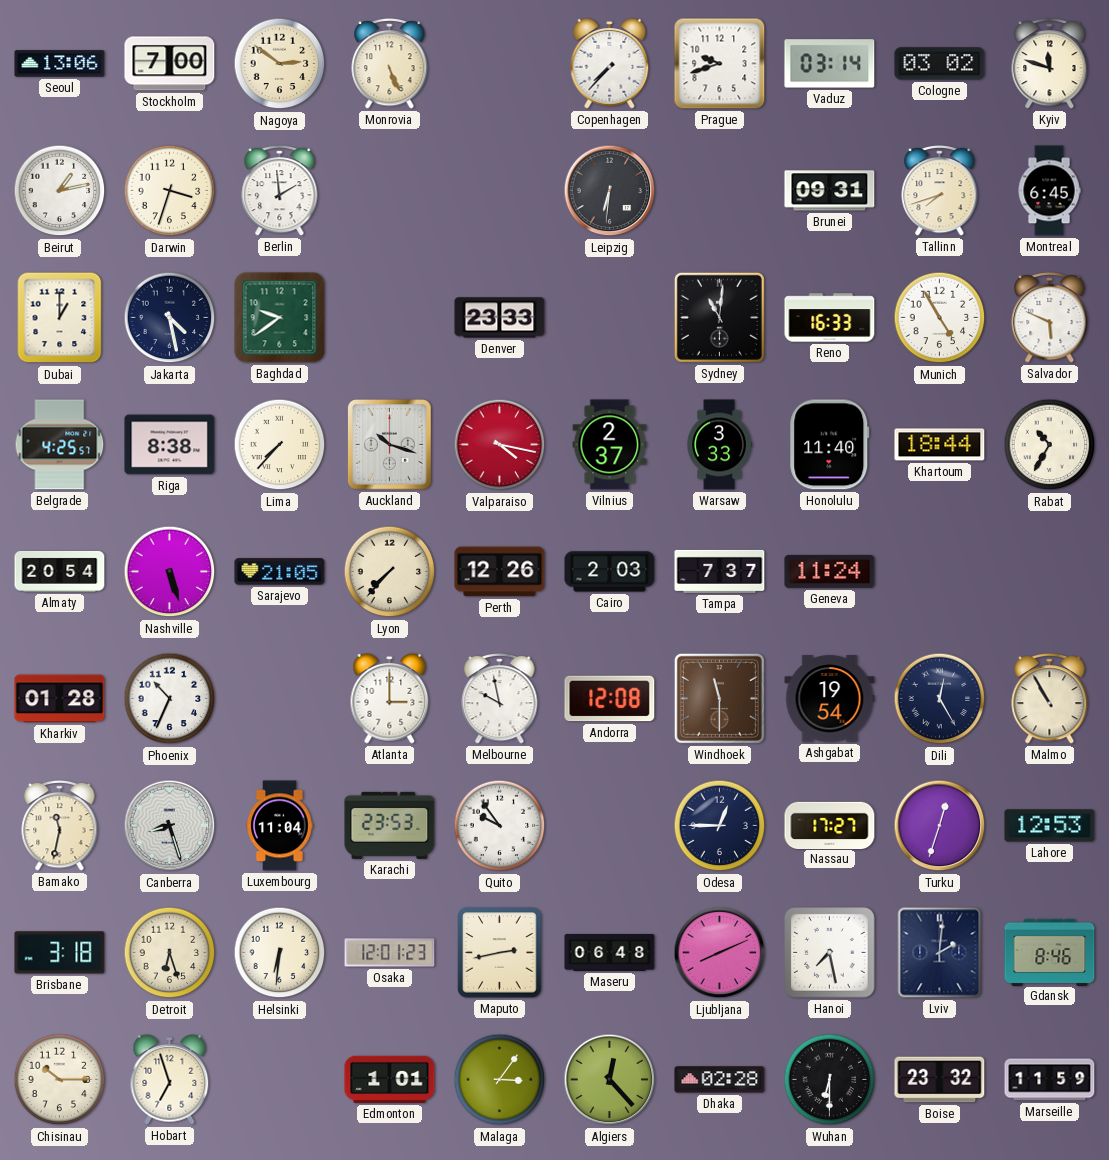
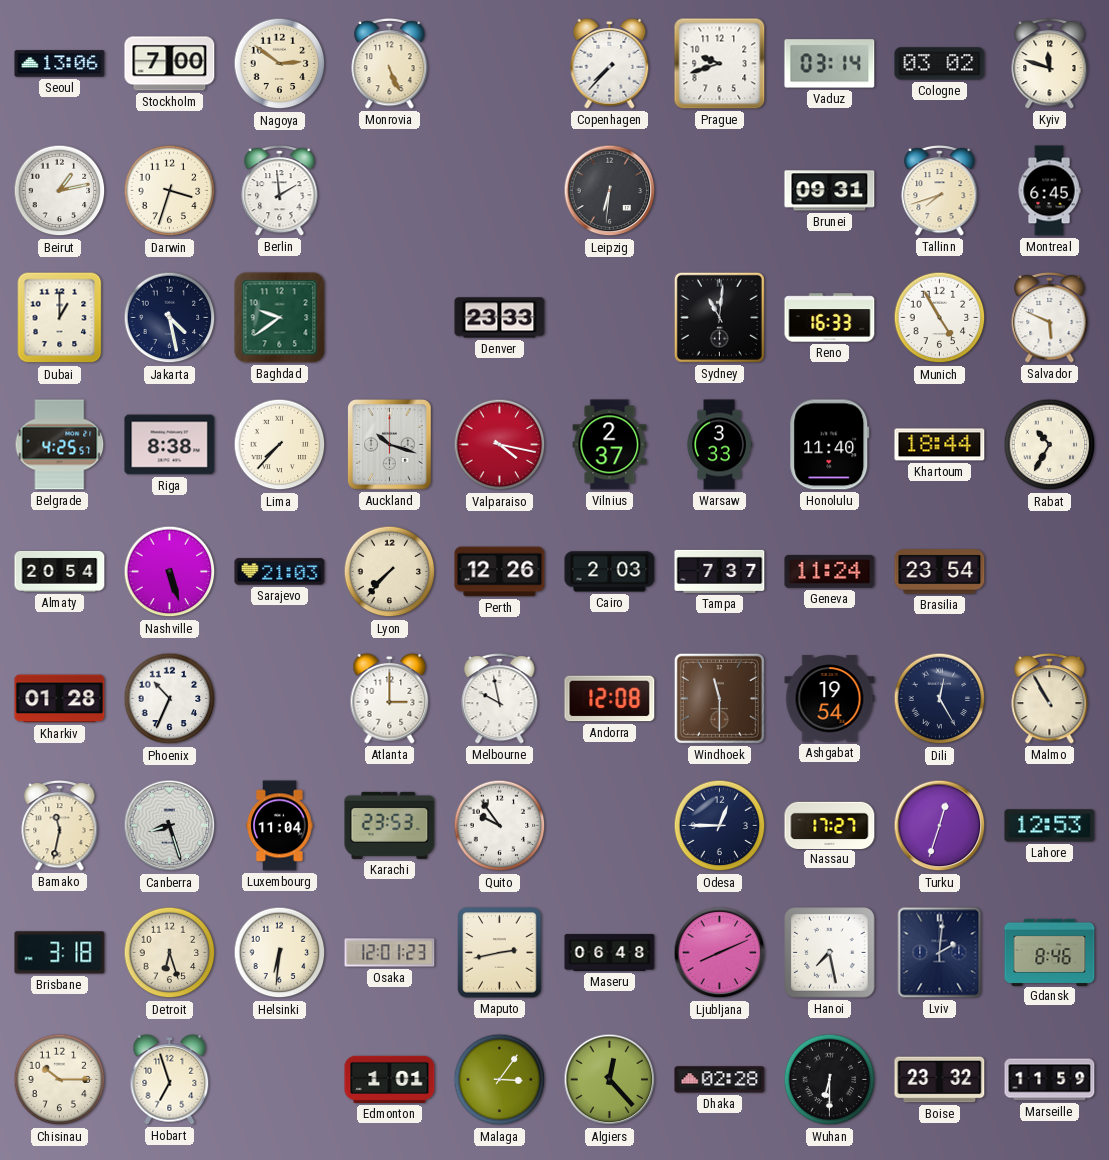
Sarajevo: 21:05 -> 21:03
Brasilia: none -> 23:54
